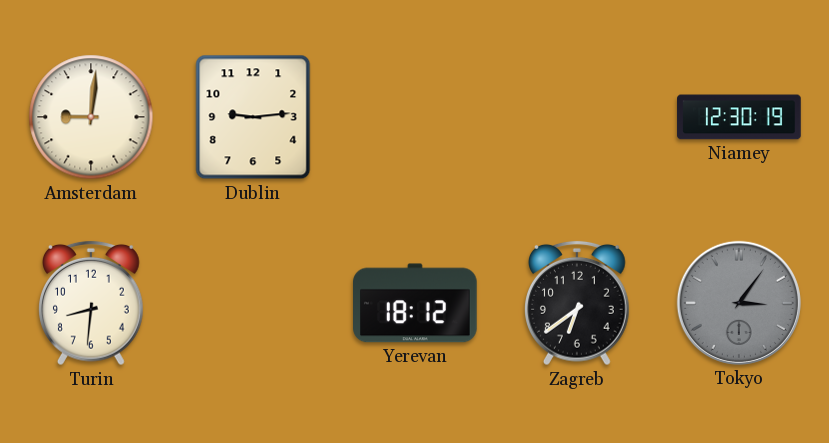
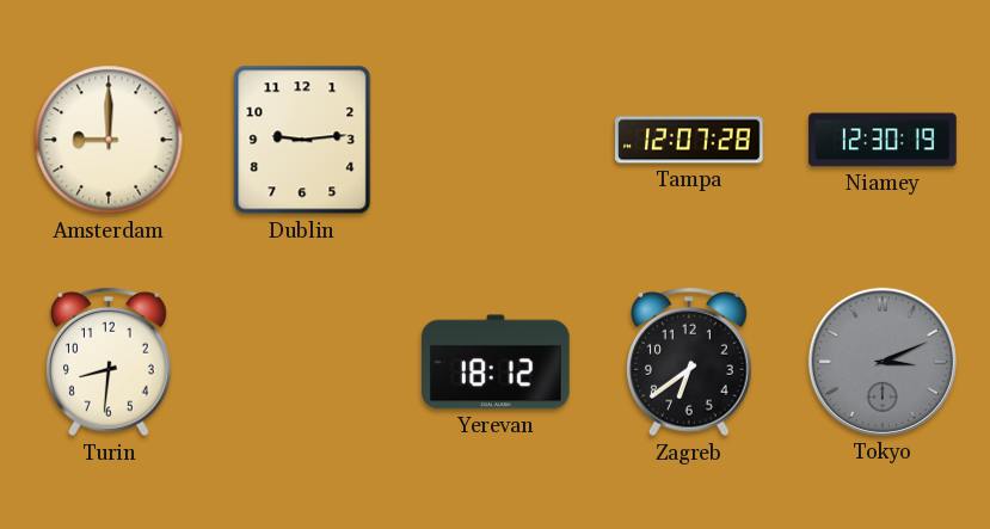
Amsterdam: 9:01 -> 9:00
Tampa: none -> 12:07
Tokyo: 3:06 -> 3:11
